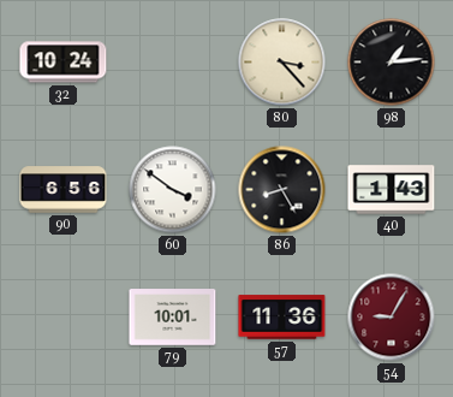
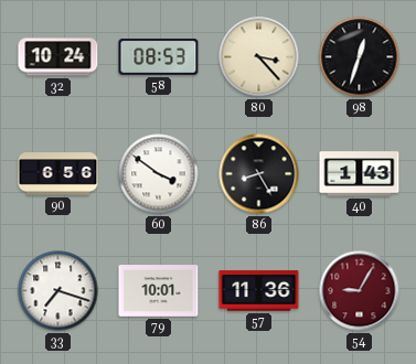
58: none -> 08:53
98: 1:14 -> 12:33
33: none -> 7:18
